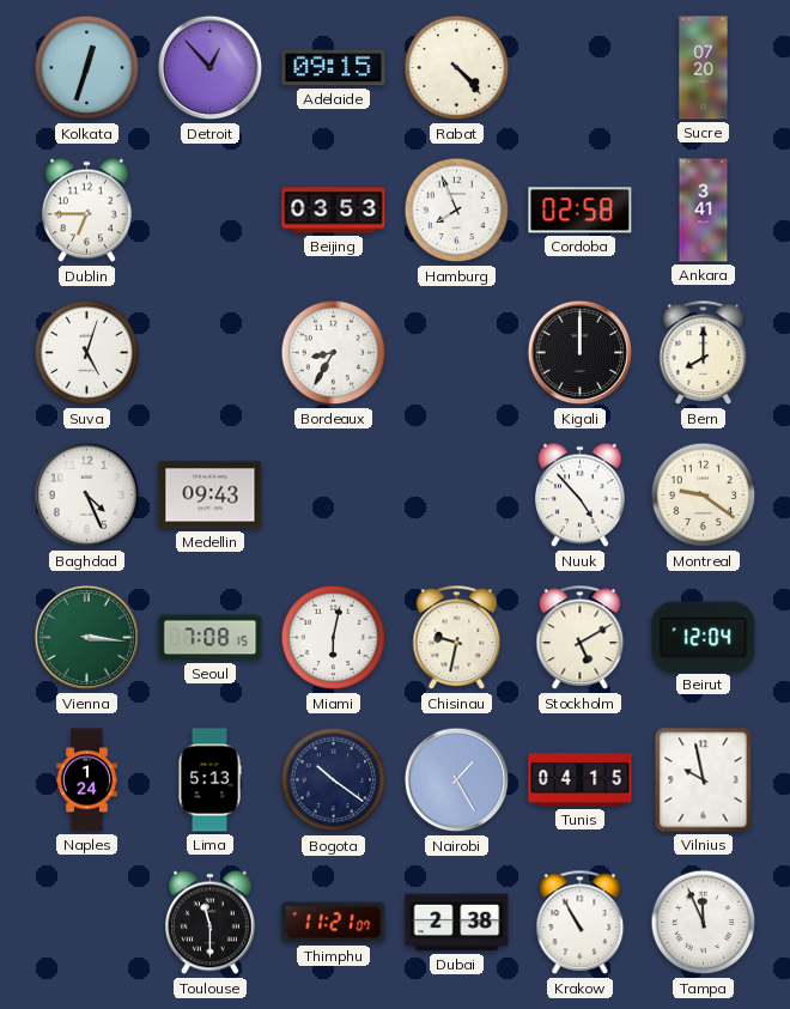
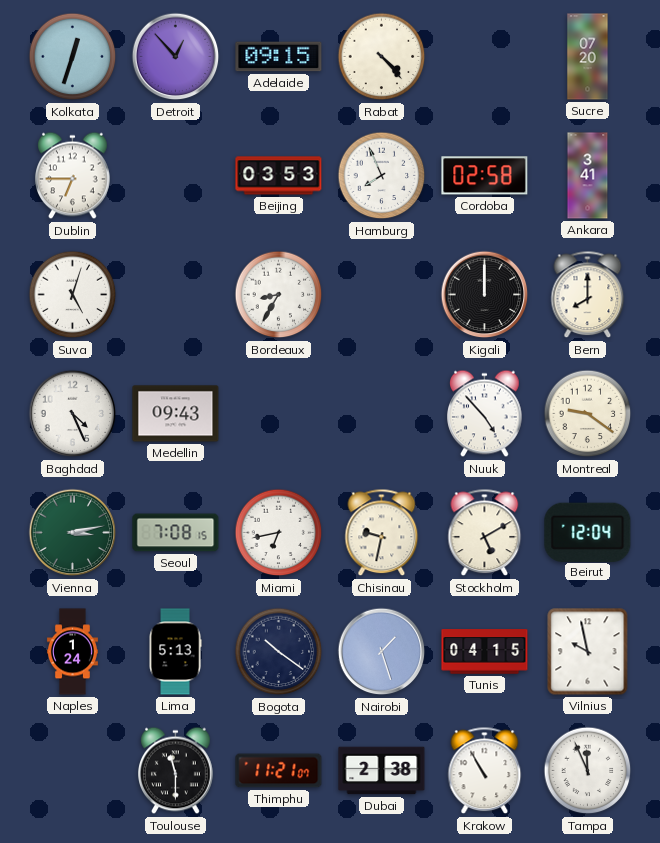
Vienna: 3:16 -> 3:13
Miami: 6:02 -> 6:43
Nairobi: 1:25 -> 1:27
